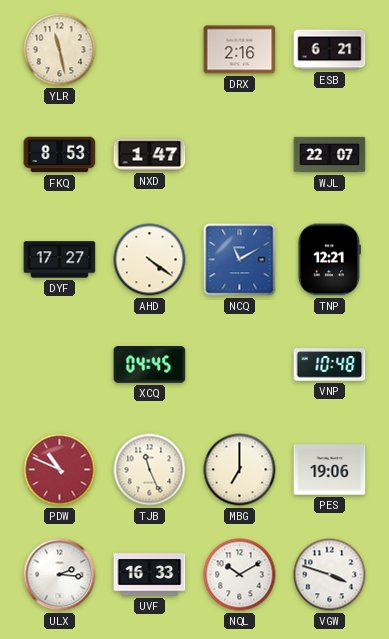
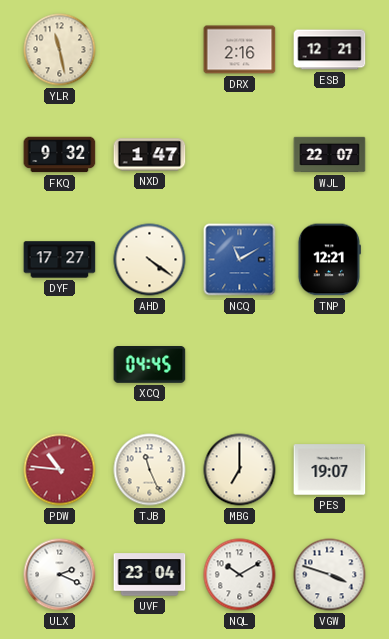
ESB: 6:21 -> 12:21
FKQ: 8:53 -> 9:32
VNP: 10:48 -> none
PDW: 10:49 -> 10:46
PES: 19:06 -> 19:07
ULX: 2:16 -> 2:19
UVF: 16:33 -> 23:04
